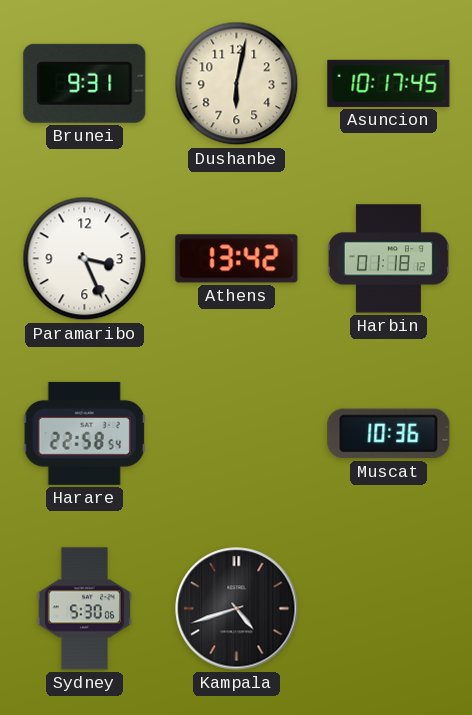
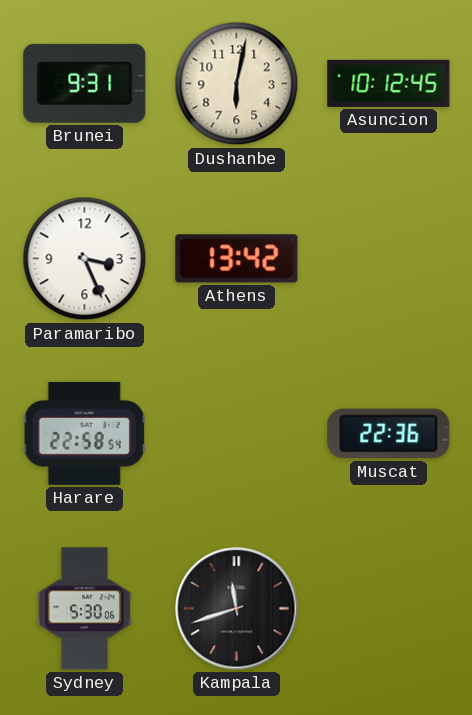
Asuncion: 10:17 -> 10:12
Harbin: 01:18 -> none
Muscat: 10:36 -> 22:36
Kampala: 4:42 -> 11:42
